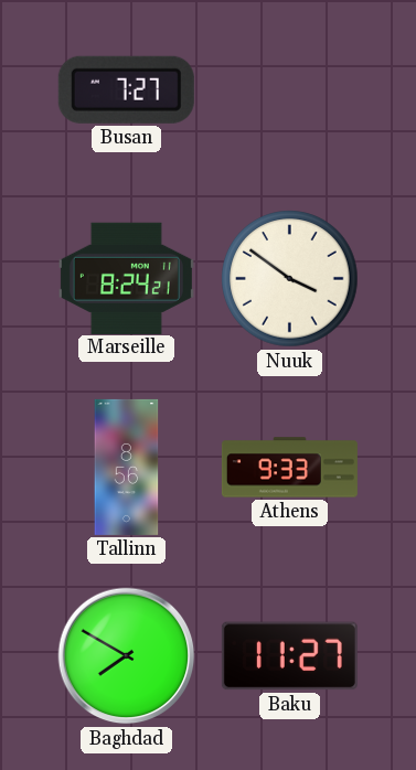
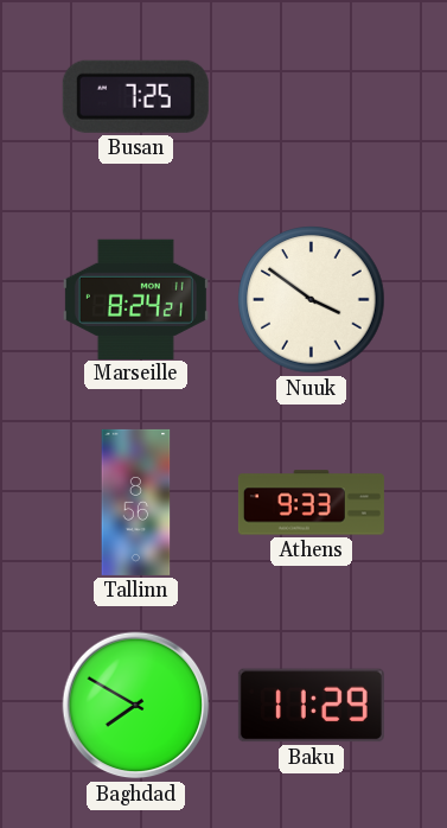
Busan: 7:27 -> 7:25
Baku: 11:27 -> 11:29
